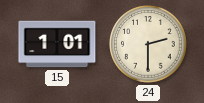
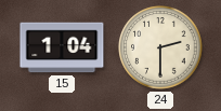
15: 1:01 -> 1:04
